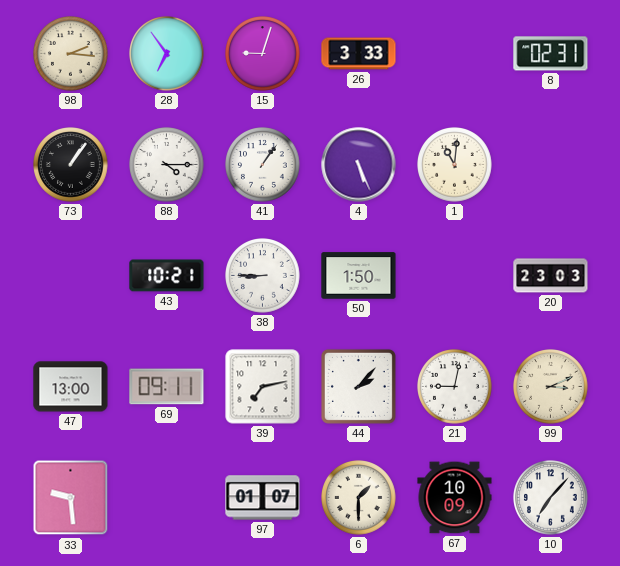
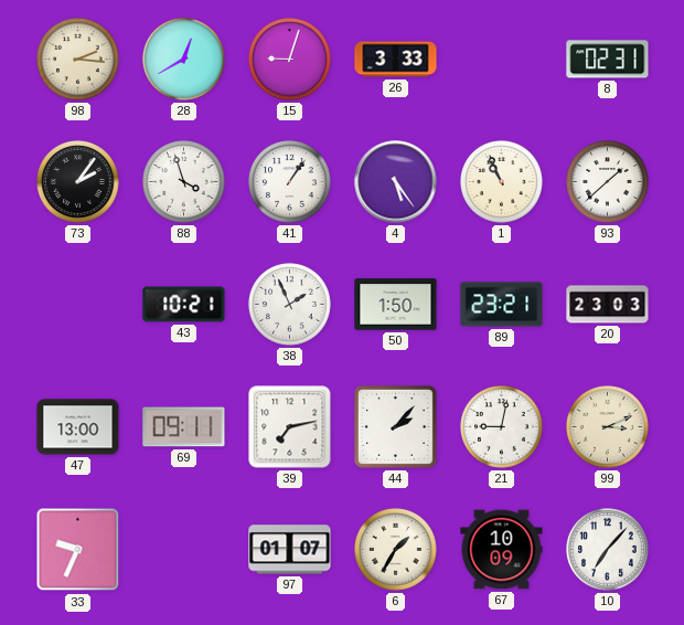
28: 6:54 -> 12:40
73: 1:06 -> 2:06
88: 4:15 -> 3:57
4: 5:26 -> 5:24
1: 11:01 -> 10:56
93: none -> 1:38
38: 8:45 -> 1:56
89: none -> 23:21
33: 9:29 -> 9:34
6: 1:30 -> 1:35
